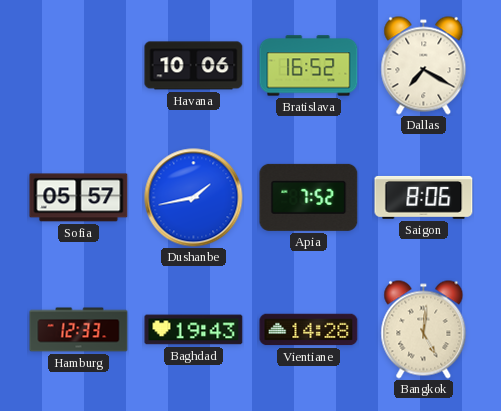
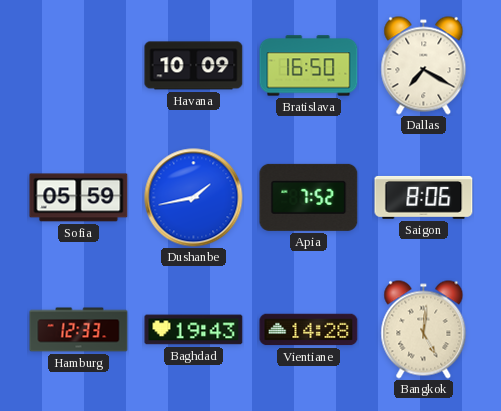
Havana: 10:06 -> 10:09
Bratislava: 16:52 -> 16:50
Sofia: 05:57 -> 05:59
